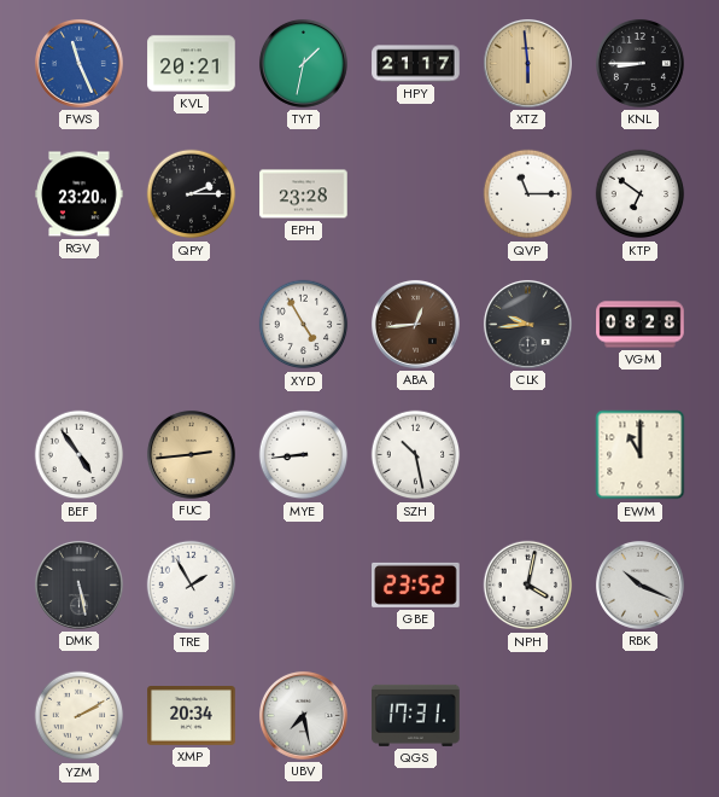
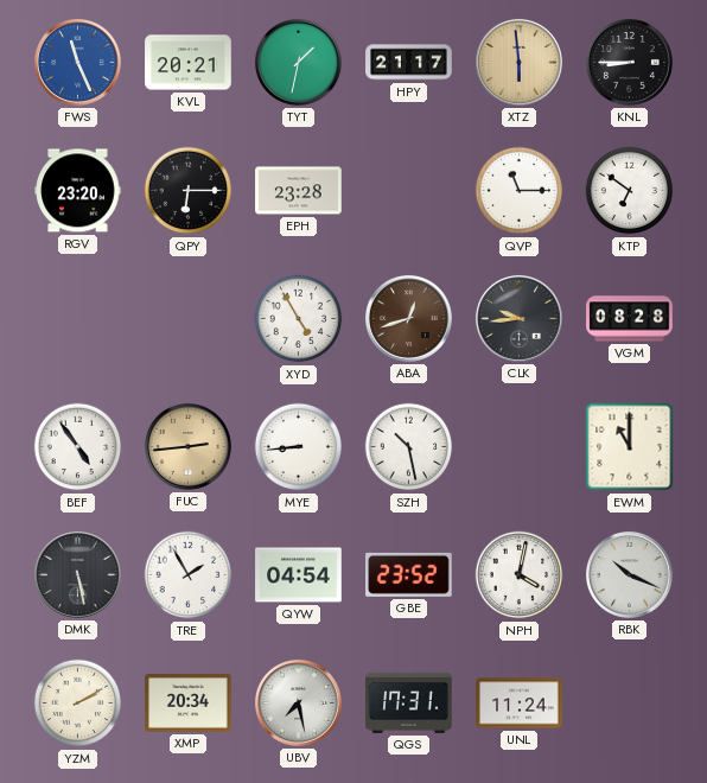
QPY: 2:15 -> 6:15
ABA: 12:44 -> 12:42
QYW: none -> 04:54
UNL: none -> 11:24
